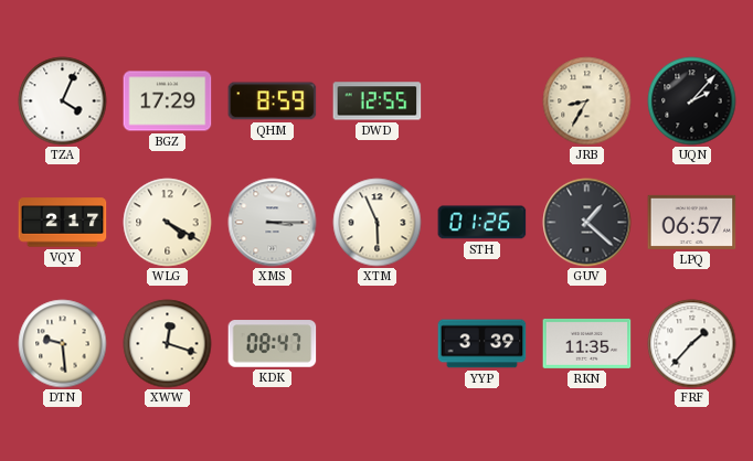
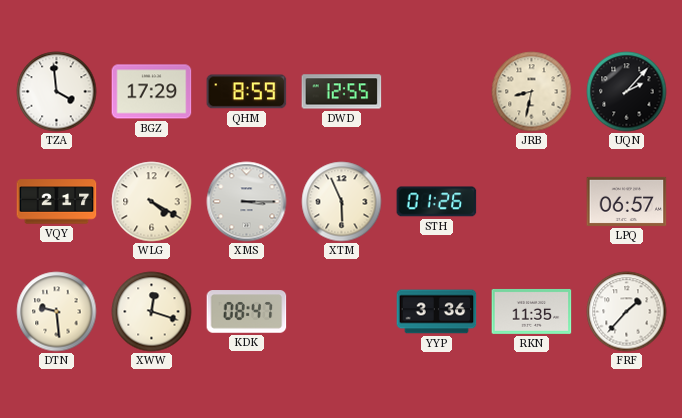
TZA: 4:04 -> 3:59
JRB: 8:35 -> 8:32
GUV: 1:22 -> none
YYP: 3:39 -> 3:36
